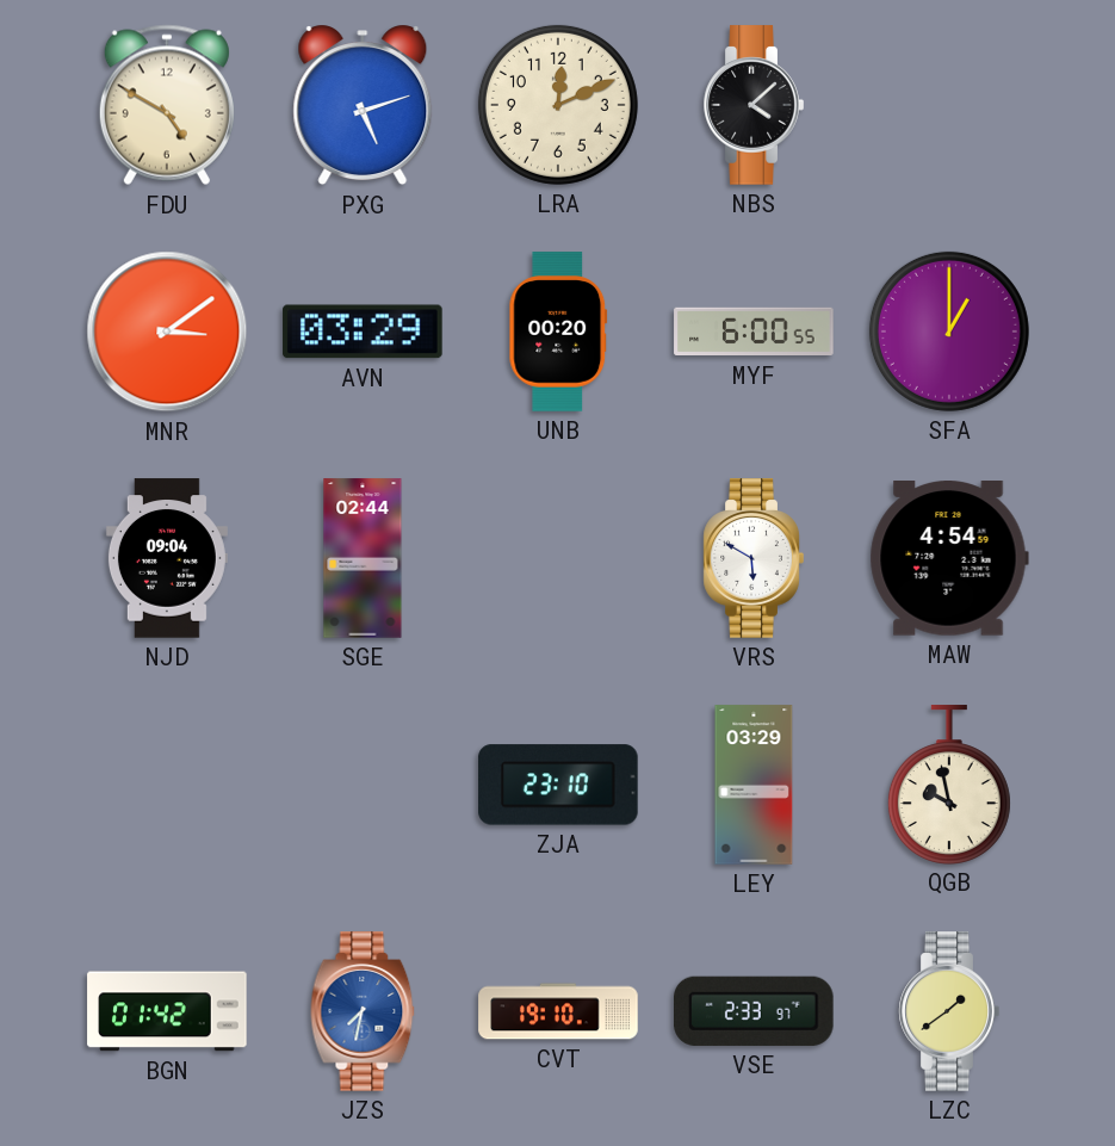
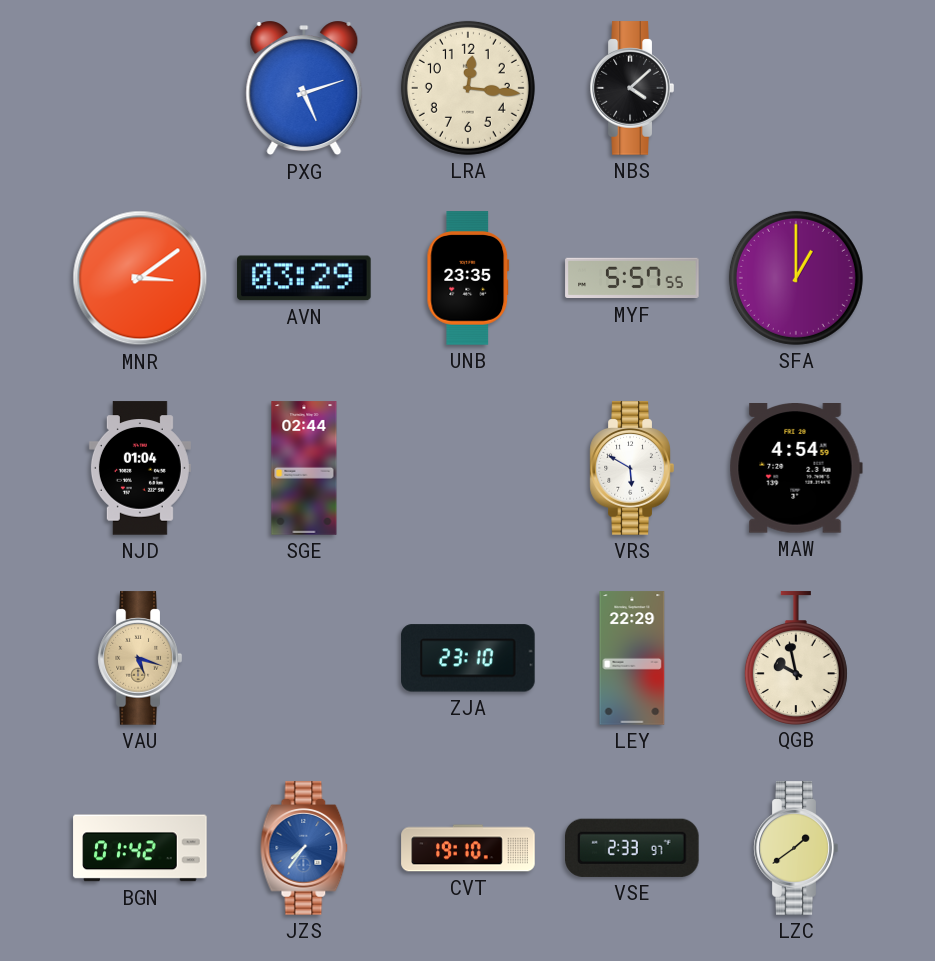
FDU: 4:50 -> none
LRA: 12:11 -> 12:16
UNB: 00:20 -> 23:35
MYF: 6:00 -> 5:57
NJD: 09:04 -> 01:04
VAU: none -> 5:18
LEY: 03:29 -> 22:29
JZS: 7:32 -> 7:36
